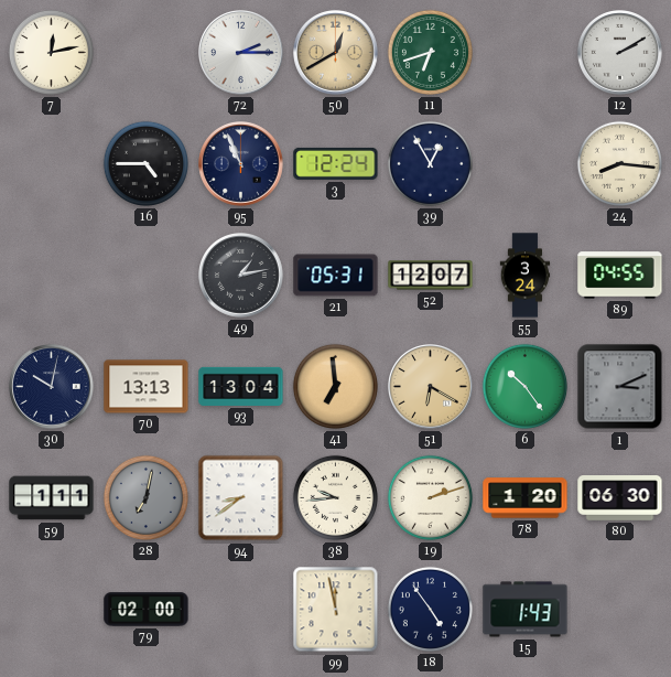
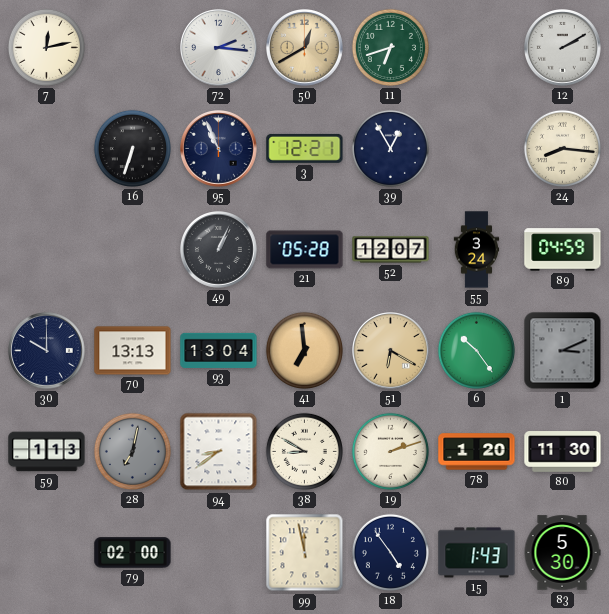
72: 2:15 -> 2:16
16: 4:45 -> 6:33
3: 12:24 -> 12:21
49: 1:13 -> 1:04
21: 05:31 -> 05:28
89: 04:55 -> 04:59
30: 10:02 -> 10:00
59: 1:11 -> 1:13
38: 9:44 -> 8:50
80: 06:30 -> 11:30
83: none -> 5:30
